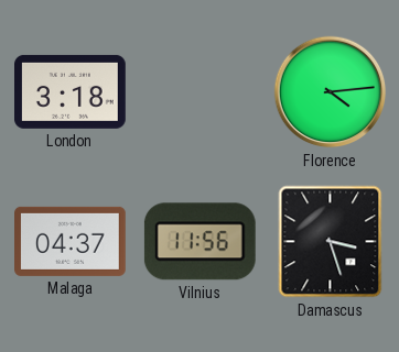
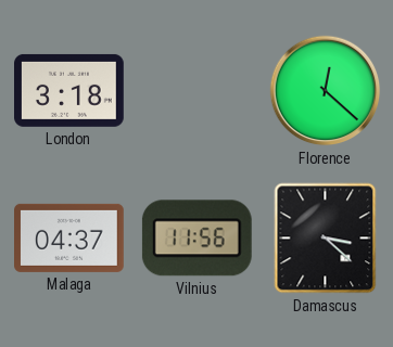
Florence: 4:14 -> 12:22
Damascus: 3:27 -> 3:22
